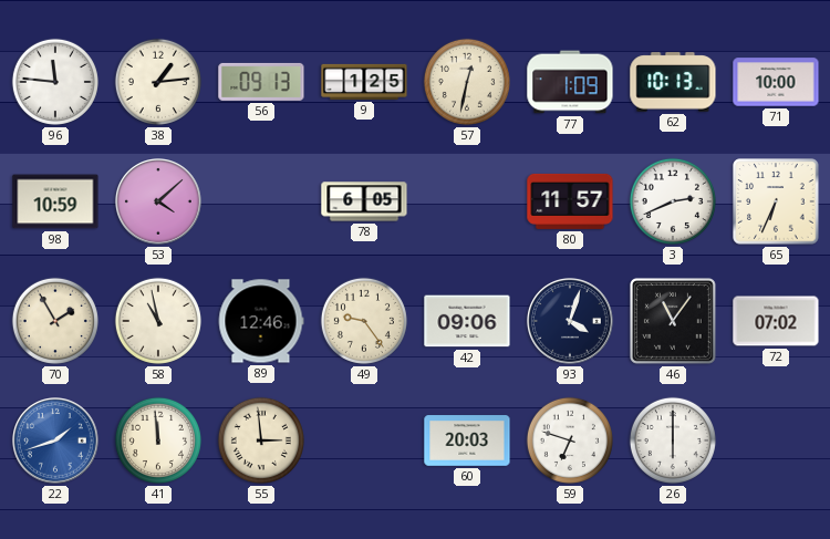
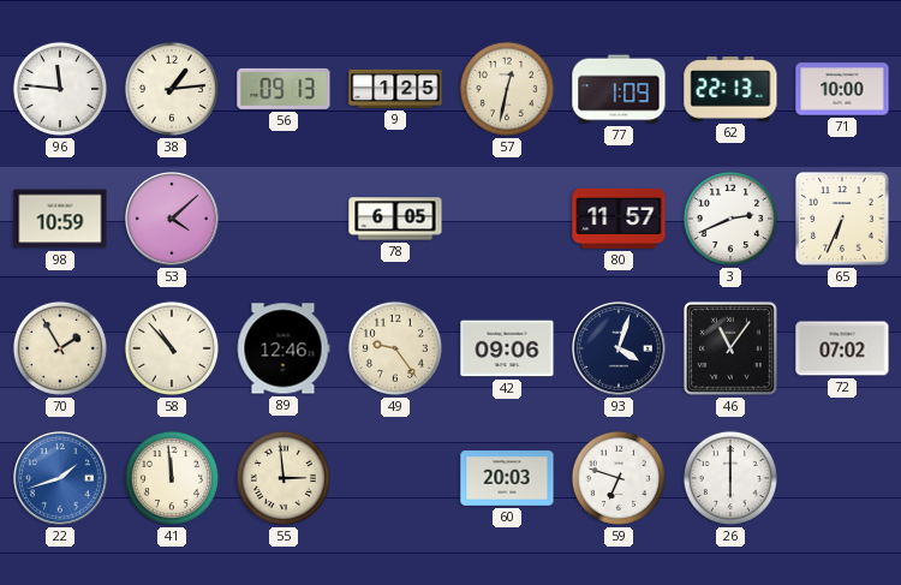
62: 10:13 -> 22:13
58: 10:58 -> 10:53
